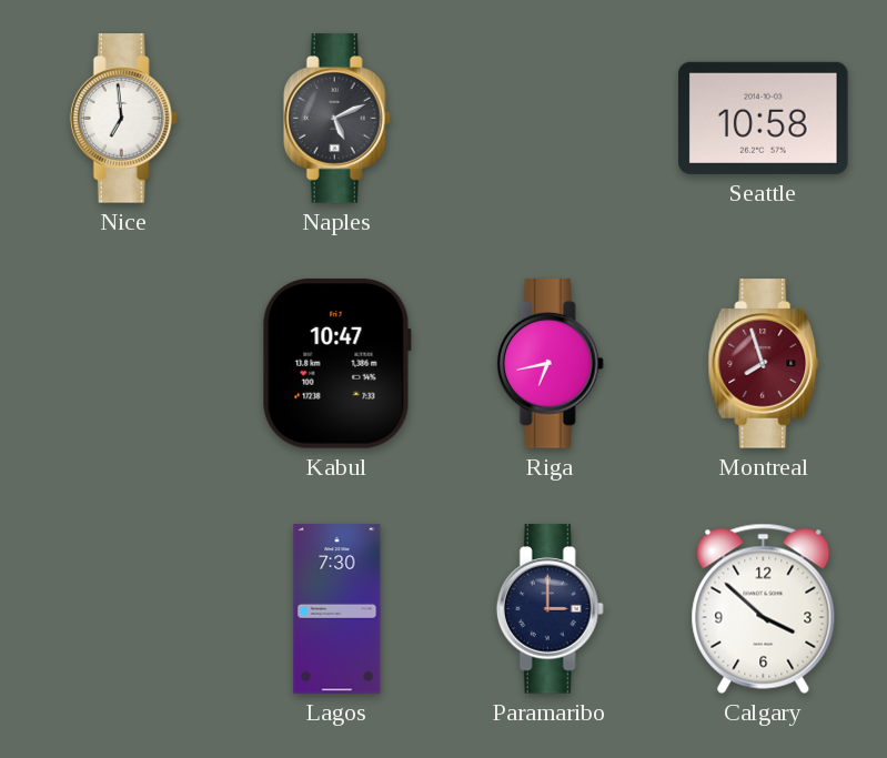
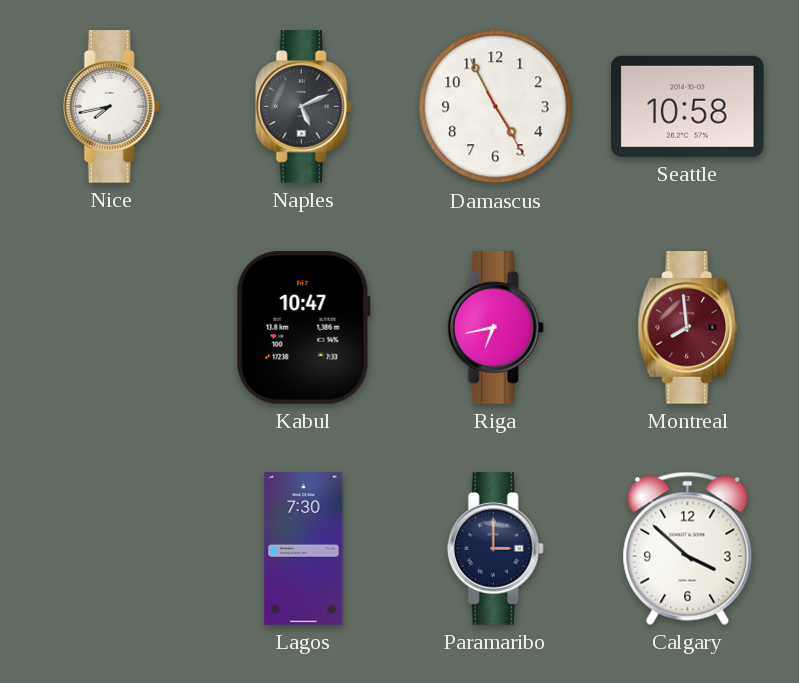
Nice: 6:59 -> 7:43
Damascus: none -> 4:55
Montreal: 7:57 -> 7:59
